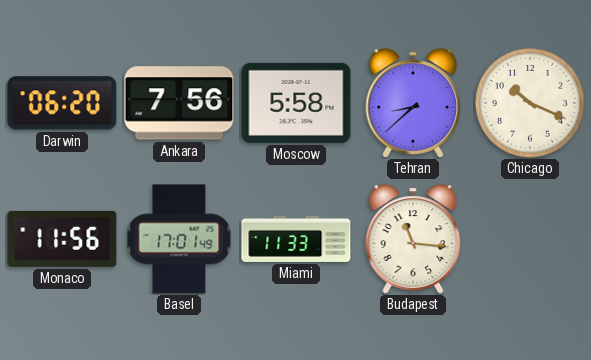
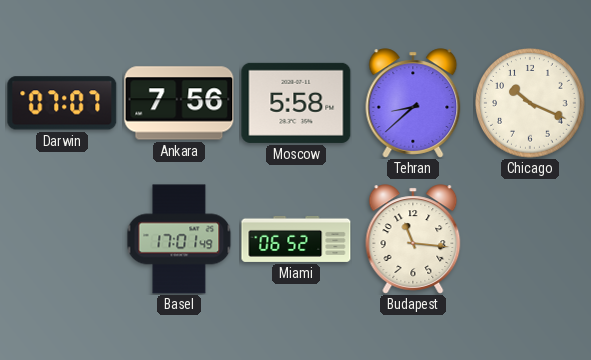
Darwin: 06:20 -> 07:07
Monaco: 11:56 -> none
Miami: 11:33 -> 06:52
